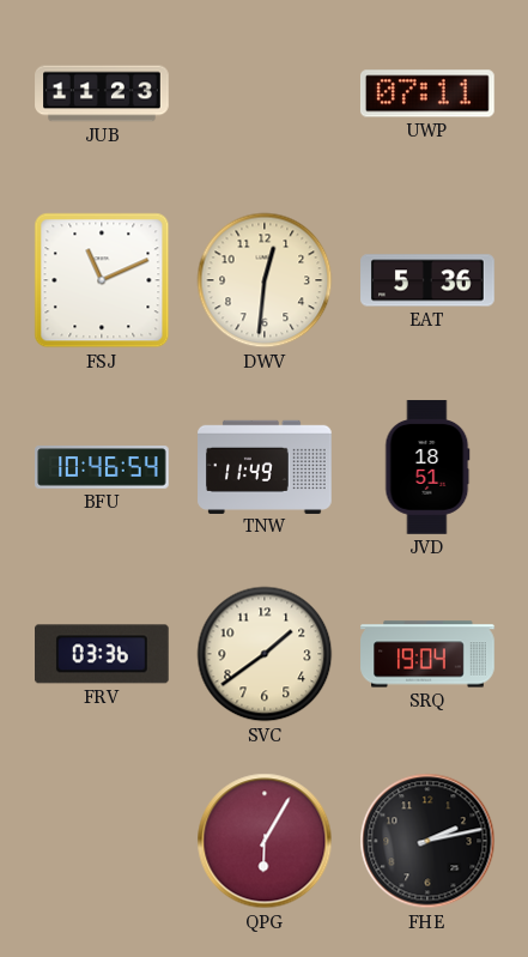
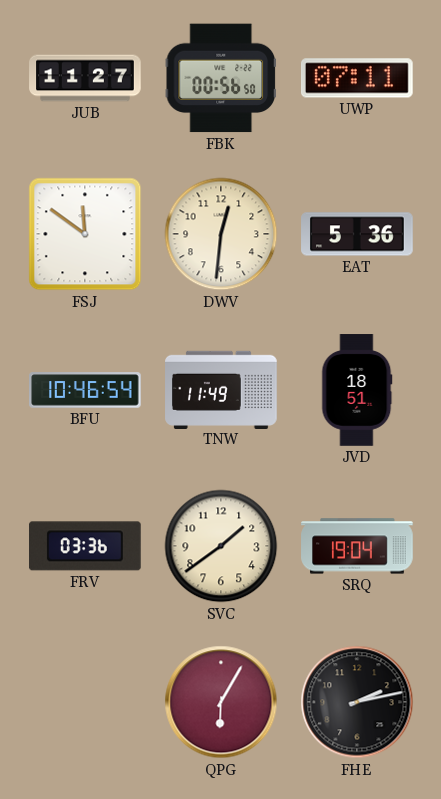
JUB: 11:23 -> 11:27
FBK: none -> 00:56
FSJ: 11:11 -> 11:51
